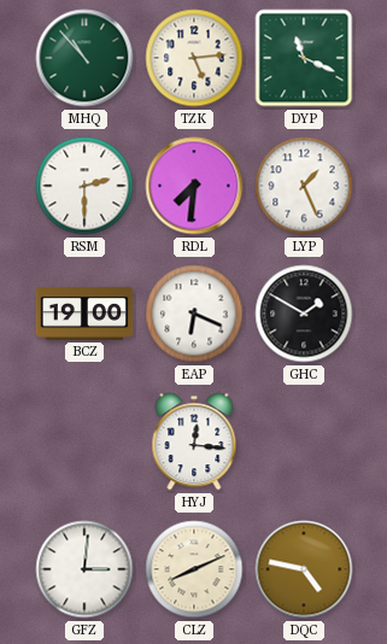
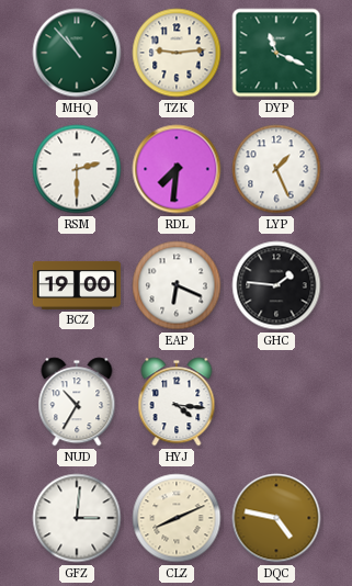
TZK: 5:14 -> 9:14
GHC: 1:50 -> 1:46
NUD: none -> 10:35
HYJ: 12:16 -> 4:16
